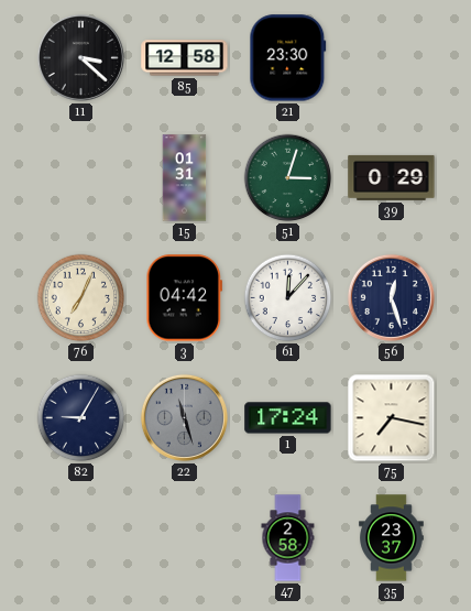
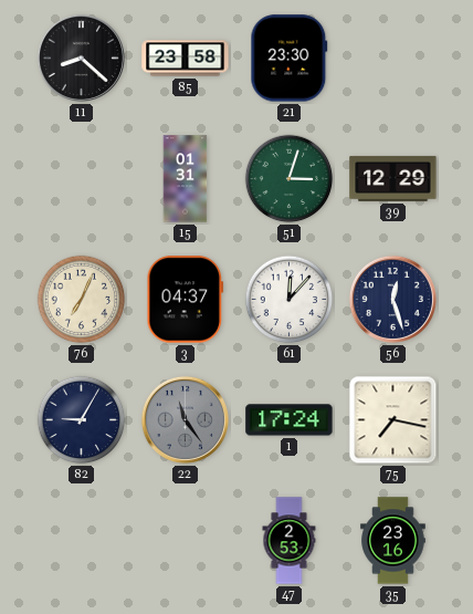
11: 3:22 -> 8:22
85: 12:58 -> 23:58
39: 0:29 -> 12:29
3: 04:42 -> 04:37
22: 11:27 -> 11:24
47: 2:58 -> 2:53
35: 23:37 -> 23:16
